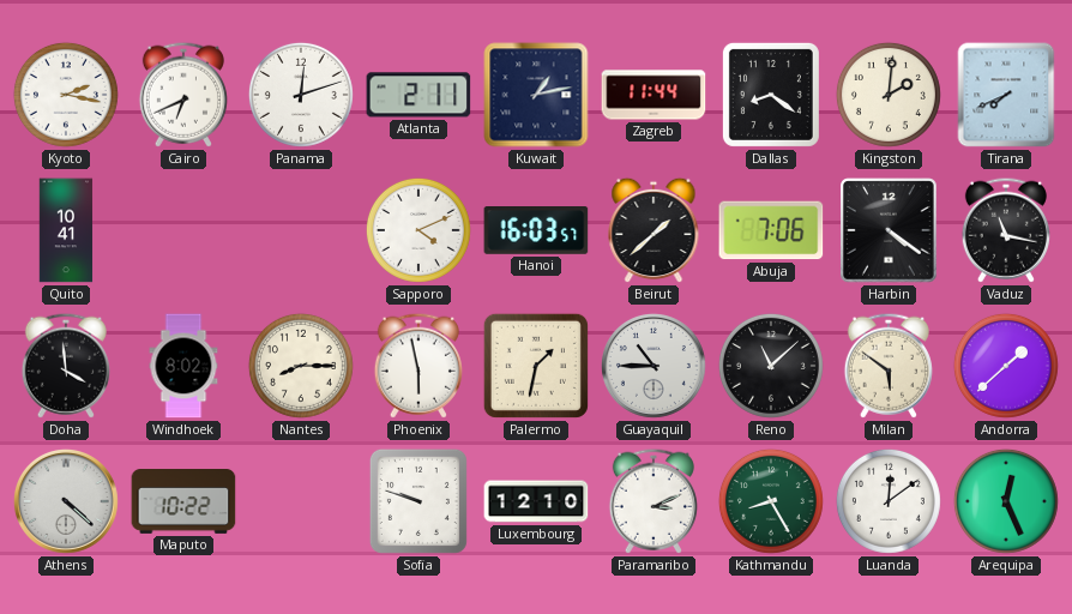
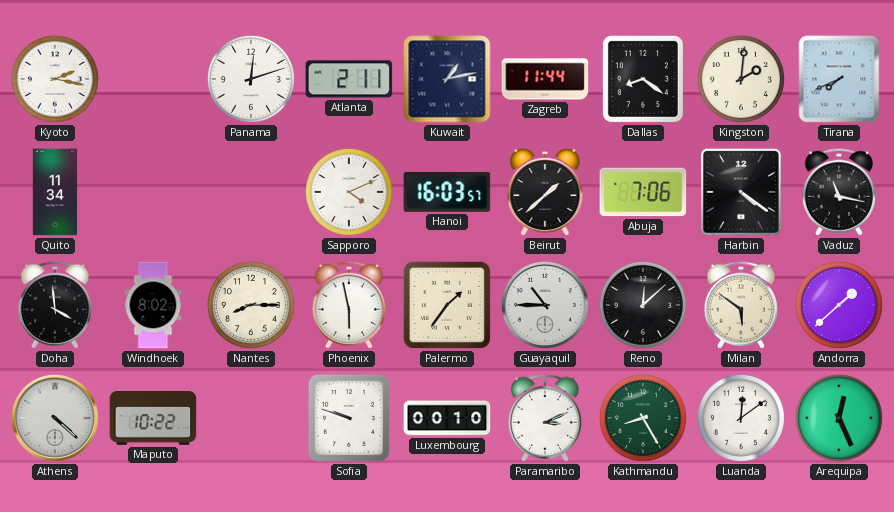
Cairo: 6:41 -> none
Quito: 10:41 -> 11:34
Palermo: 1:32 -> 1:36
Reno: 11:08 -> 12:08
Luxembourg: 12:10 -> 00:10
